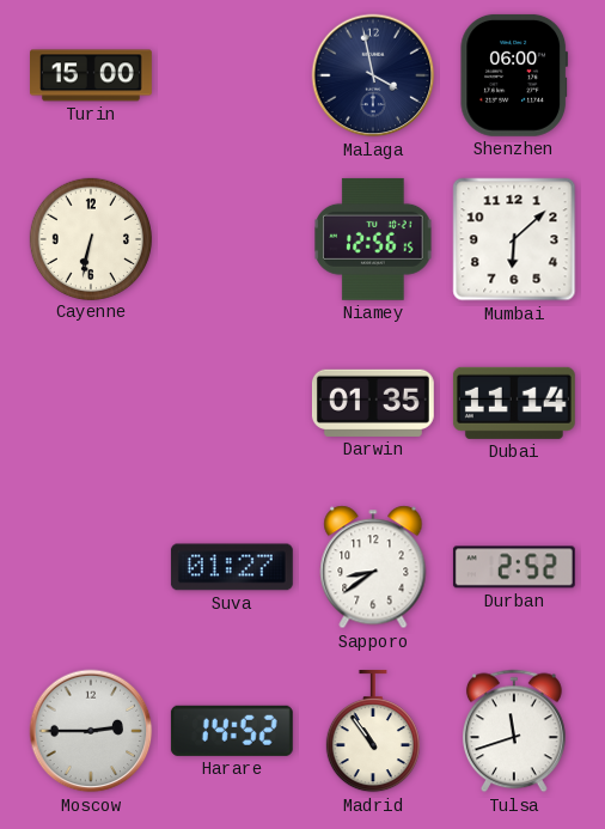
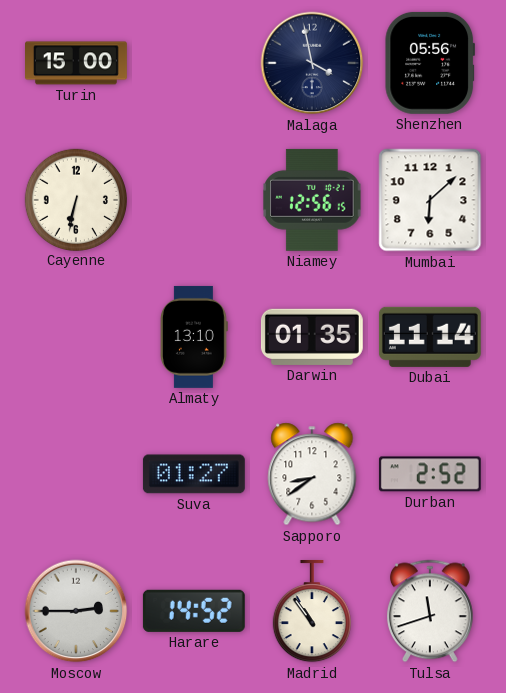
Shenzhen: 06:00 -> 05:56
Almaty: none -> 13:10
